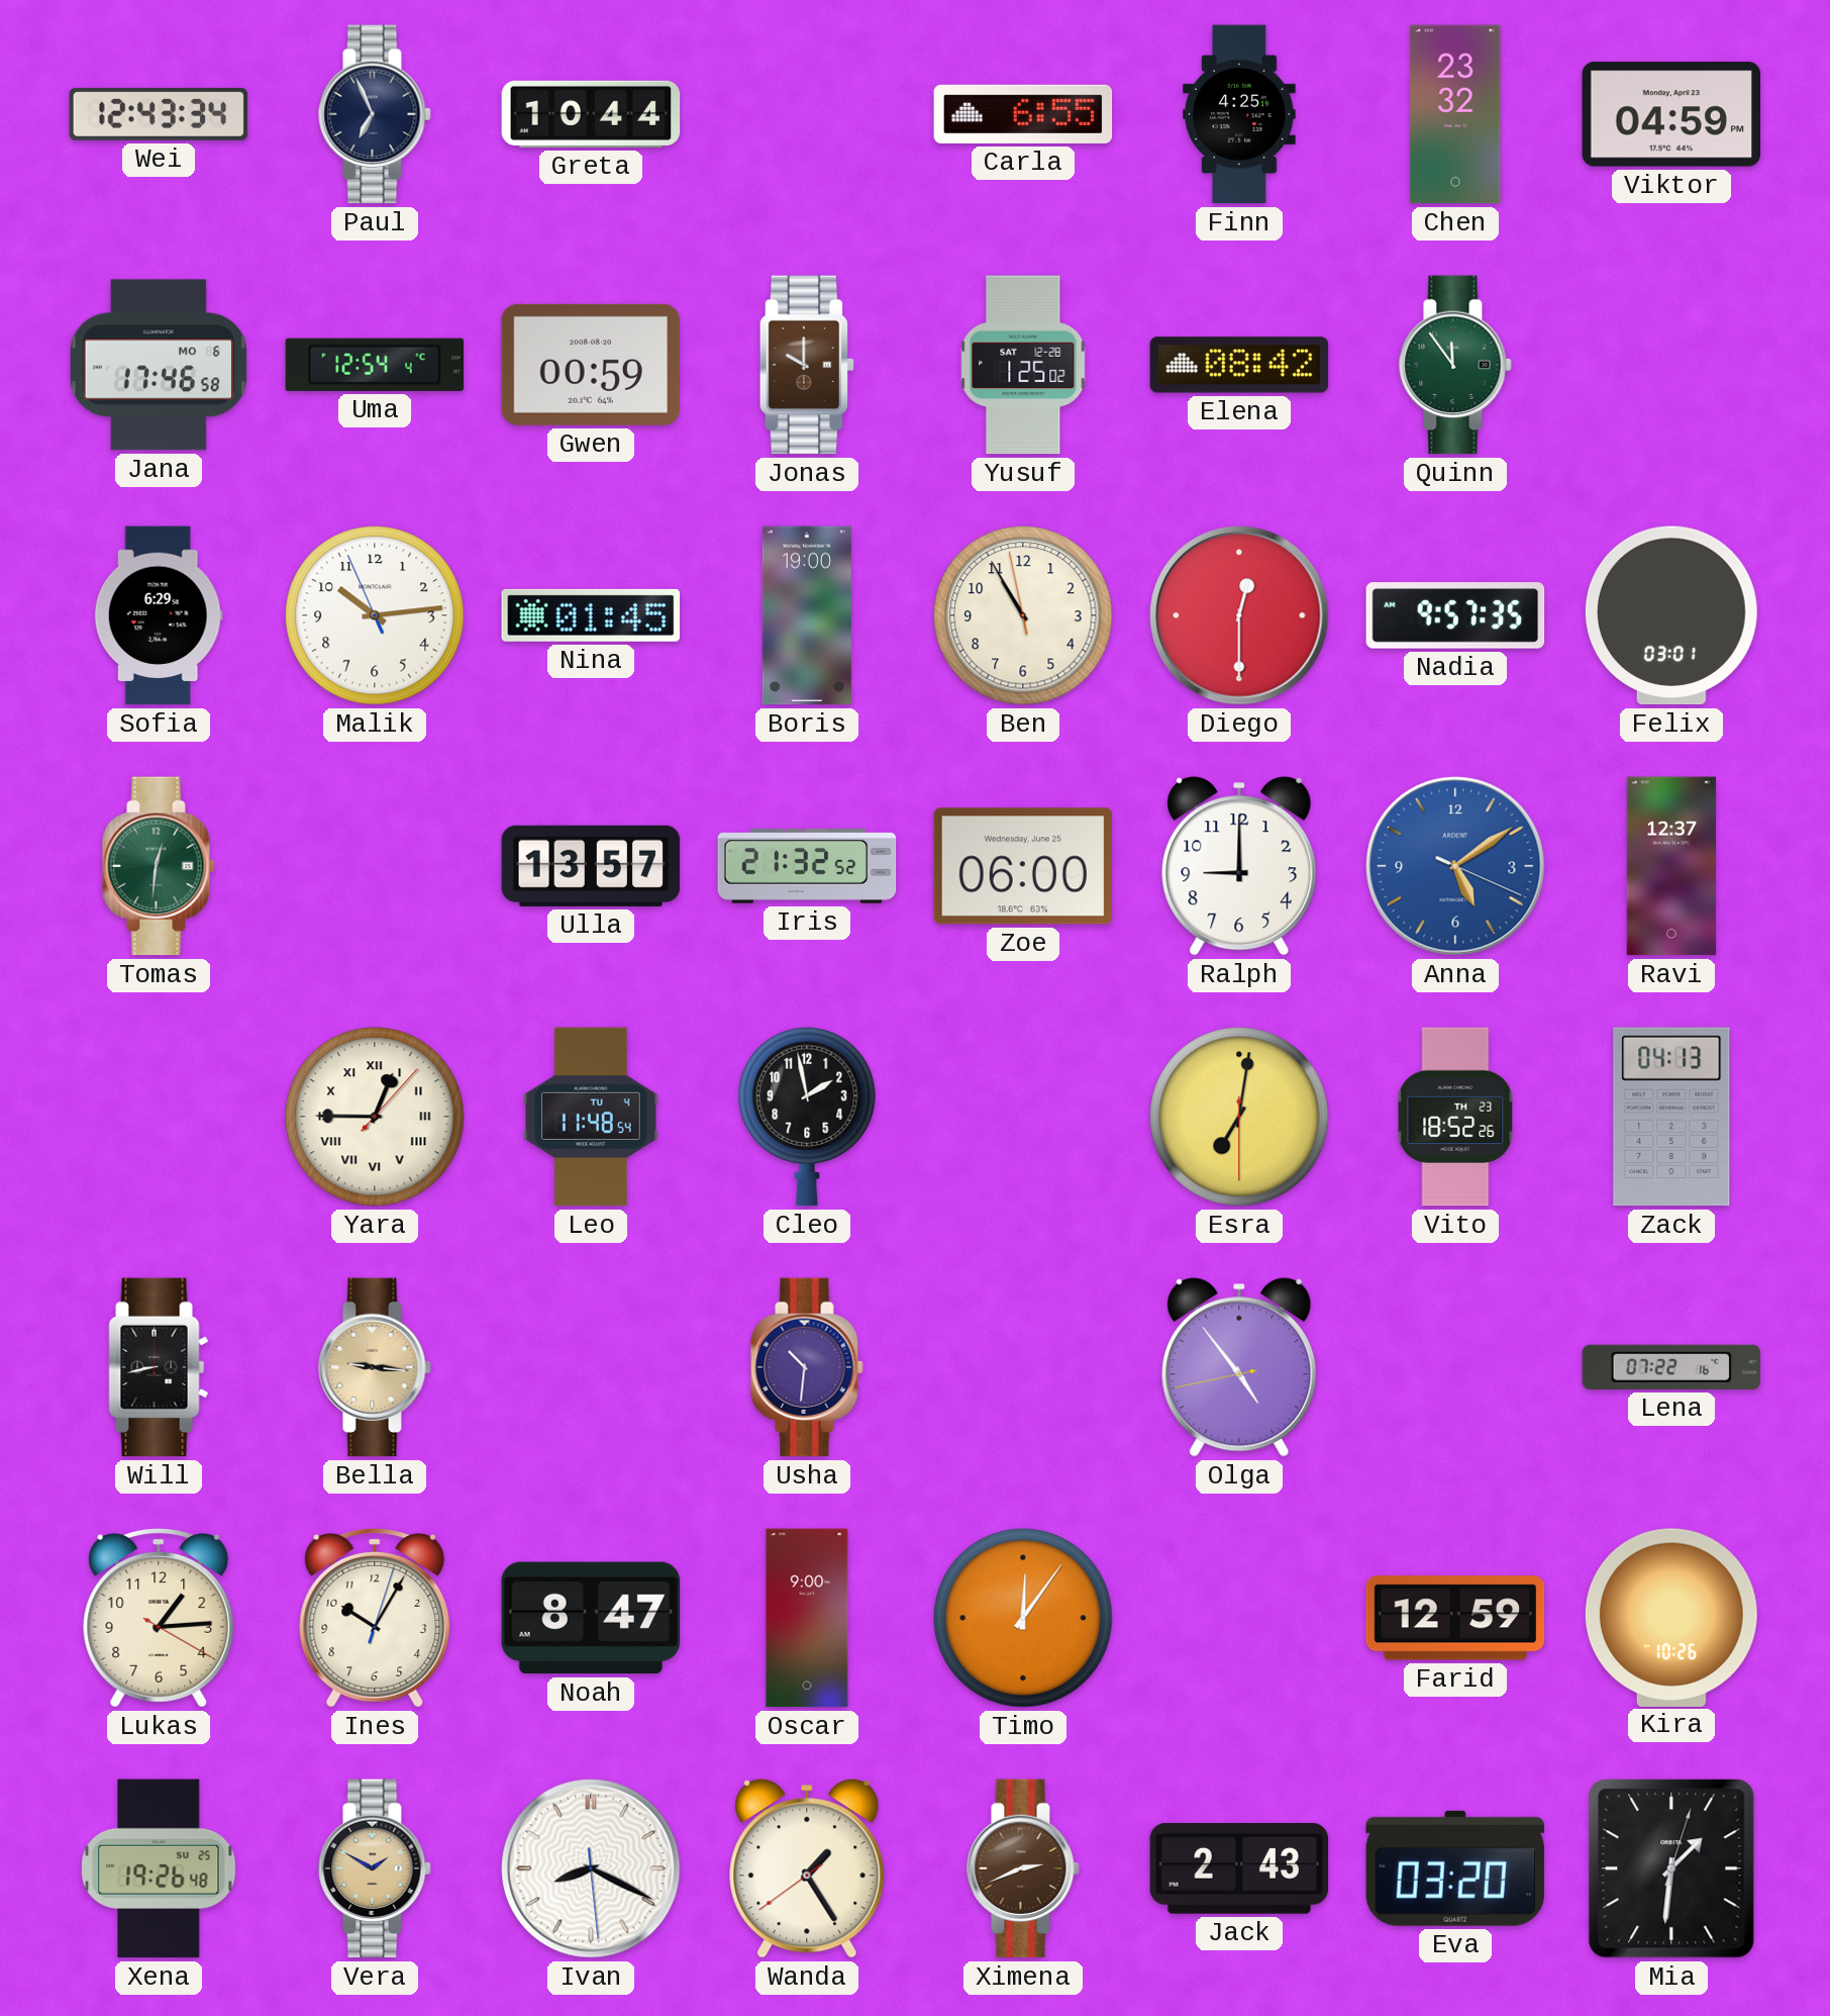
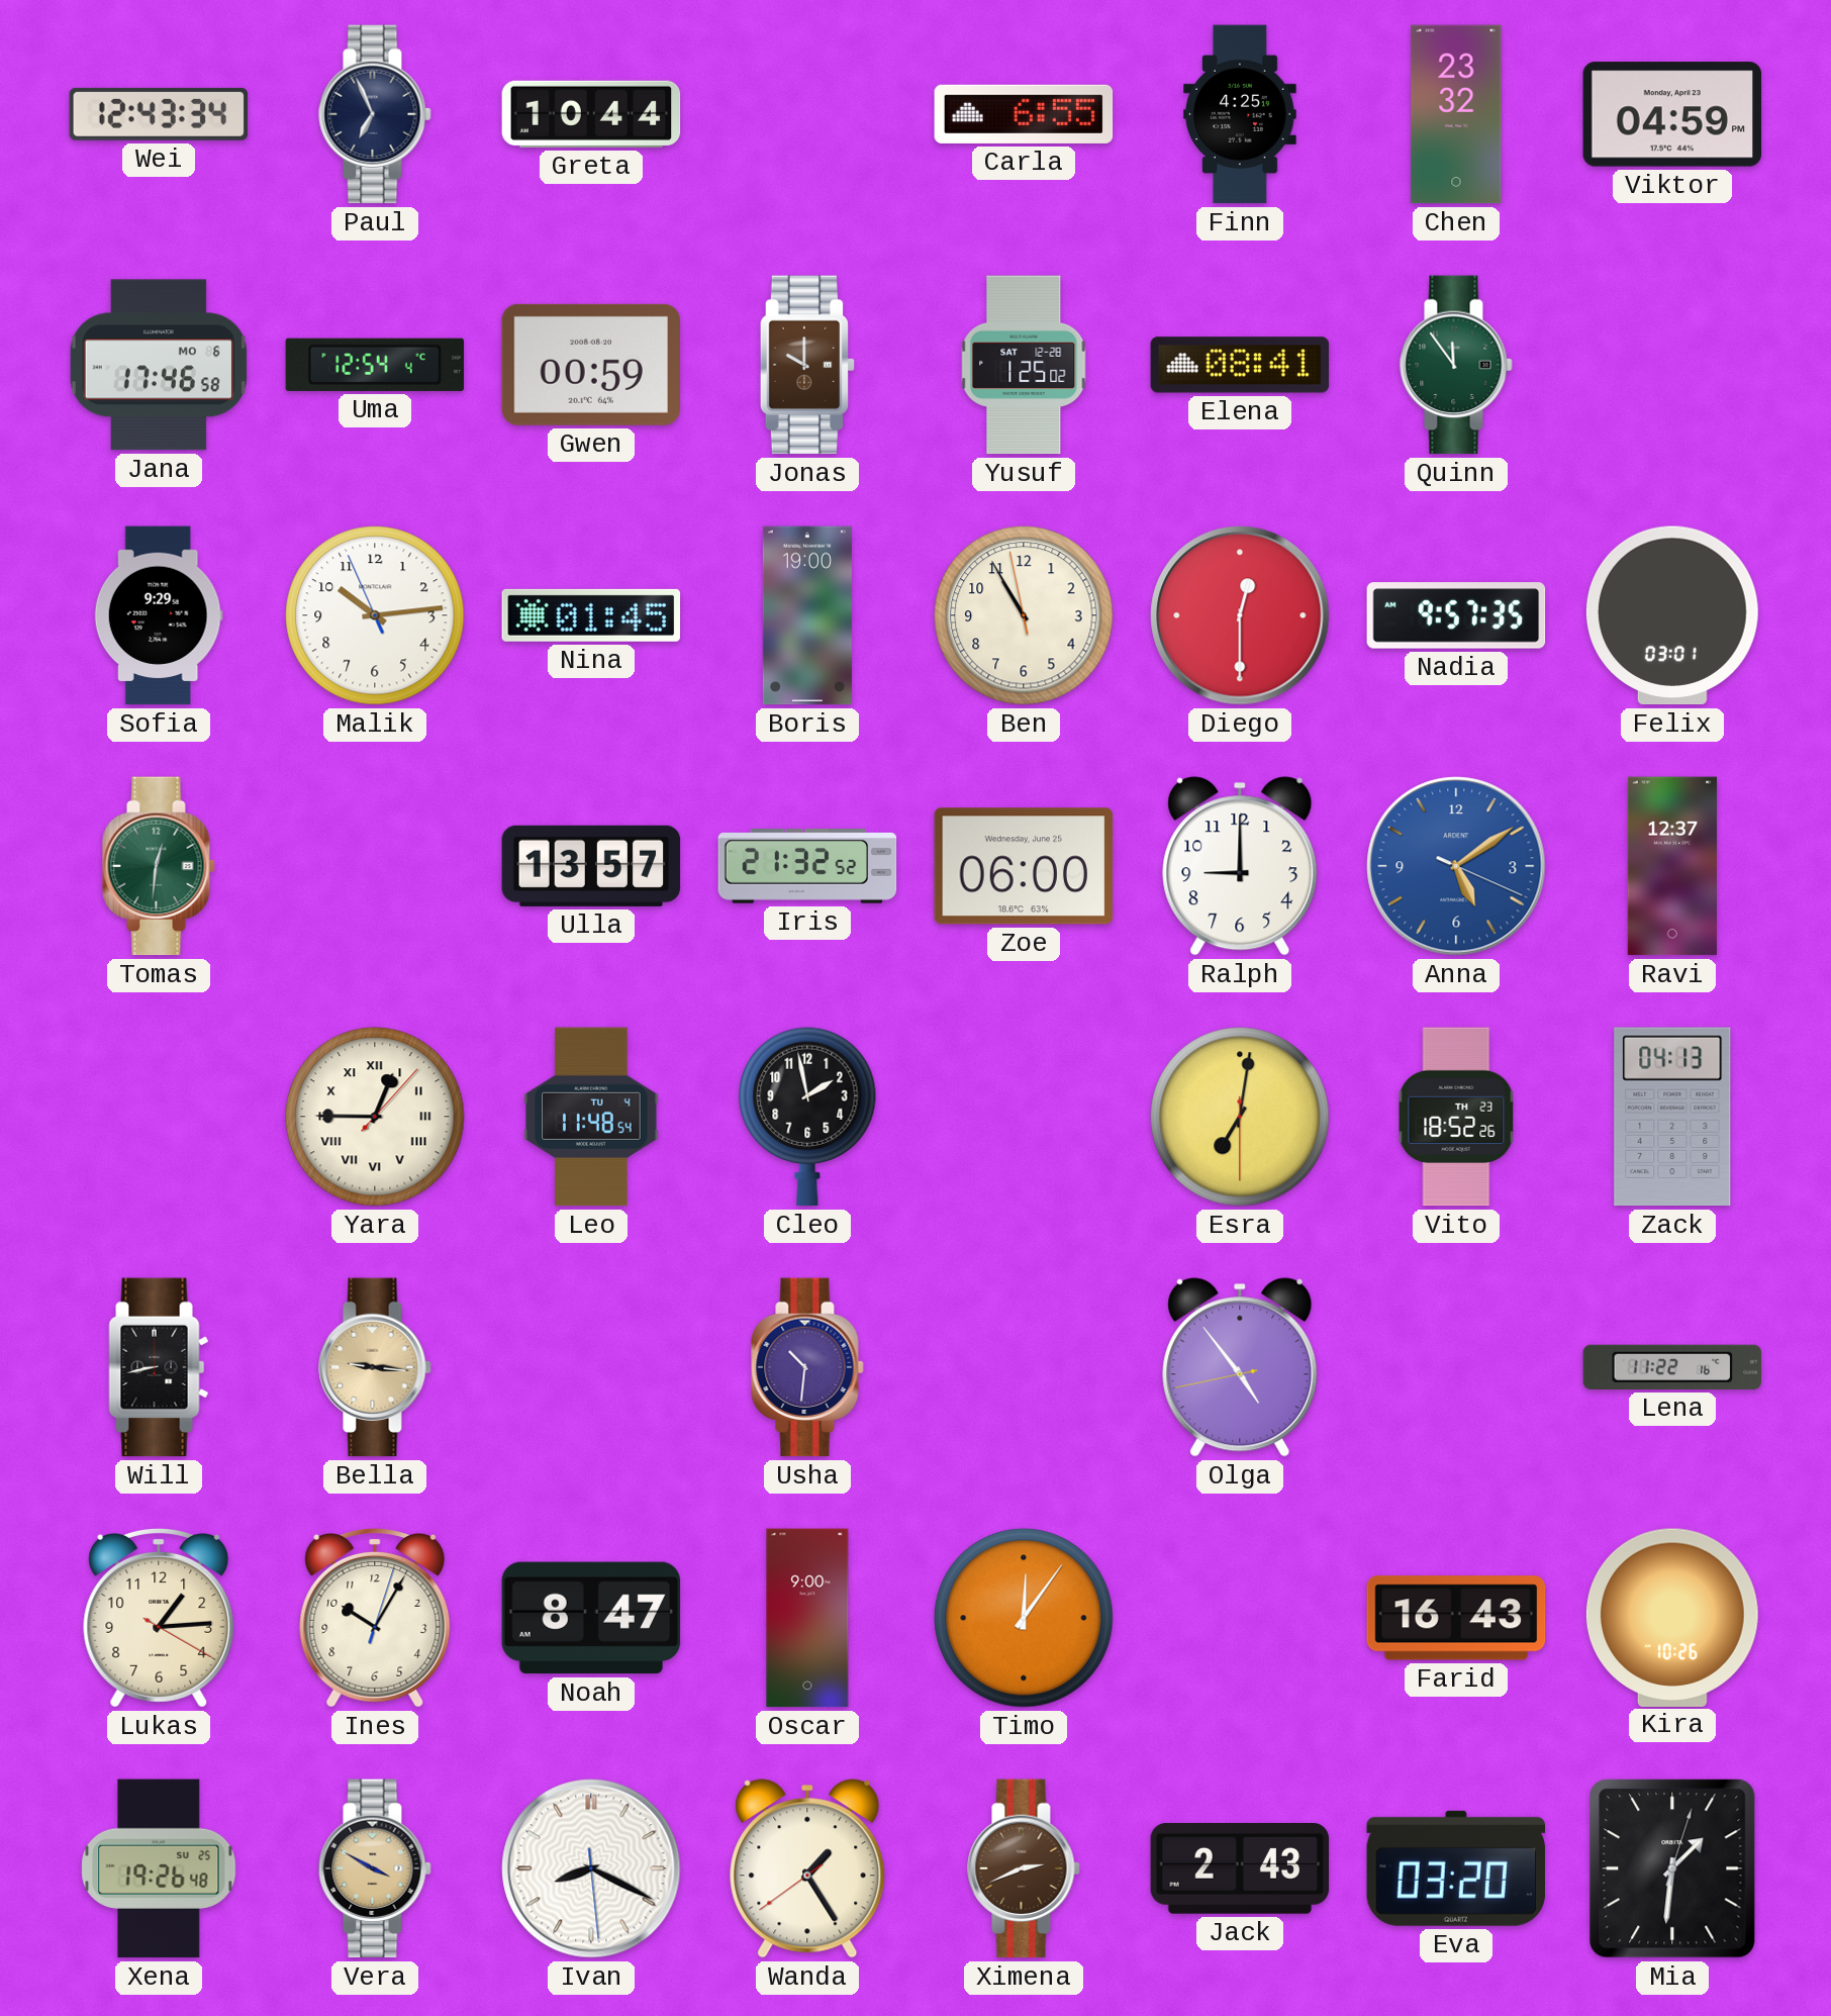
Elena: 08:42 -> 08:41
Sofia: 6:29 -> 9:29
Lena: 07:22 -> 11:22
Farid: 12:59 -> 16:43
Vera: 1:50 -> 3:50
